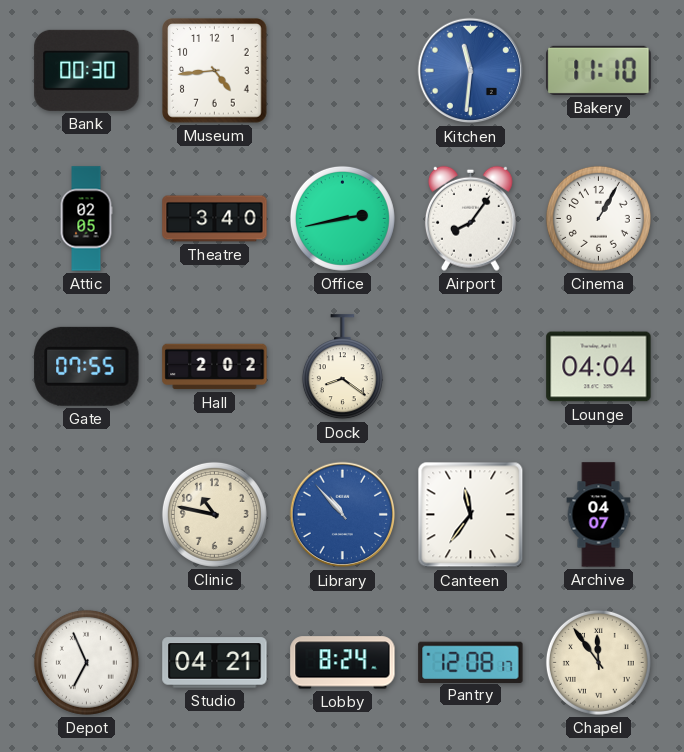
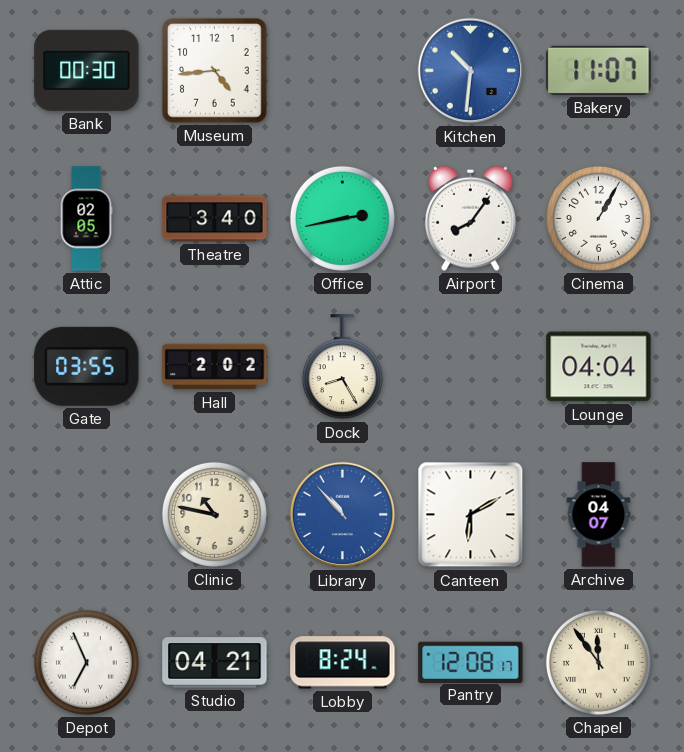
Kitchen: 11:31 -> 10:31
Bakery: 11:10 -> 11:07
Gate: 07:55 -> 03:55
Dock: 8:21 -> 8:25
Canteen: 11:36 -> 6:10
